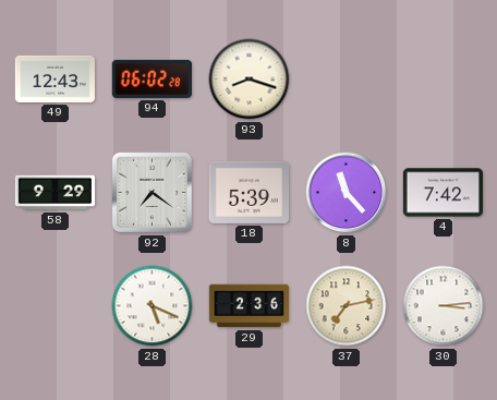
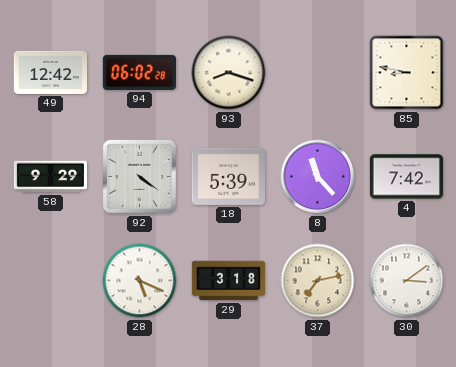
49: 12:43 -> 12:42
85: none -> 8:47
92: 7:21 -> 4:21
29: 2:36 -> 3:18
30: 3:14 -> 3:09
